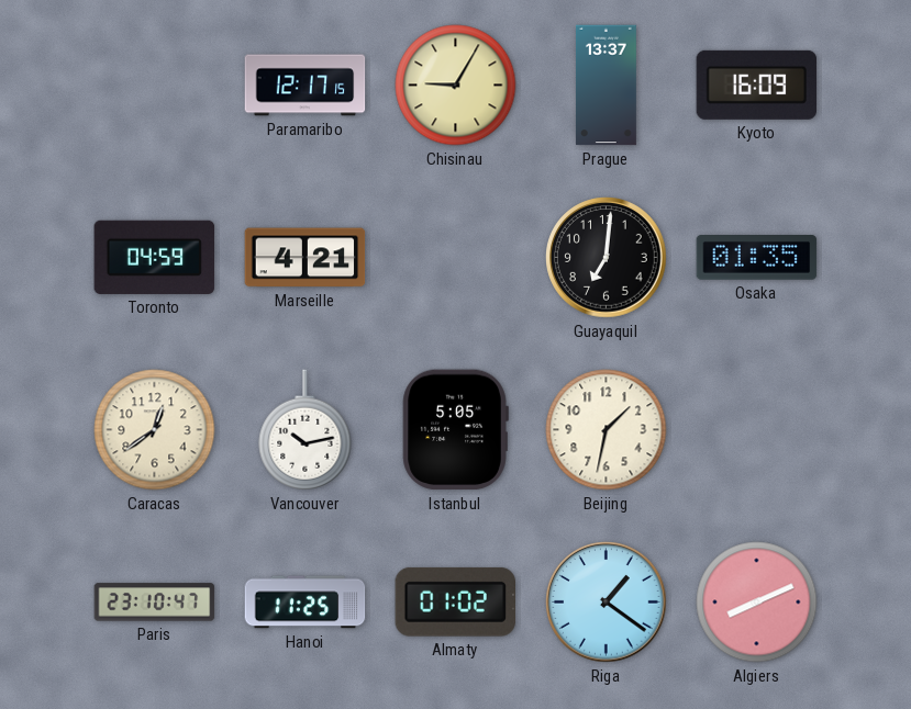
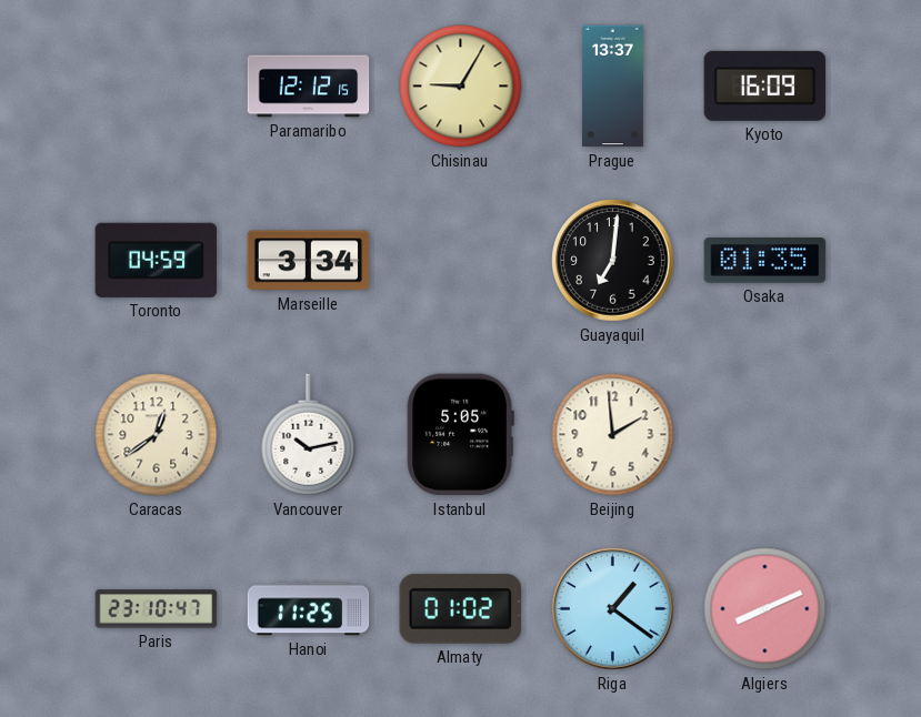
Paramaribo: 12:17 -> 12:12
Marseille: 4:21 -> 3:34
Beijing: 1:32 -> 1:59
